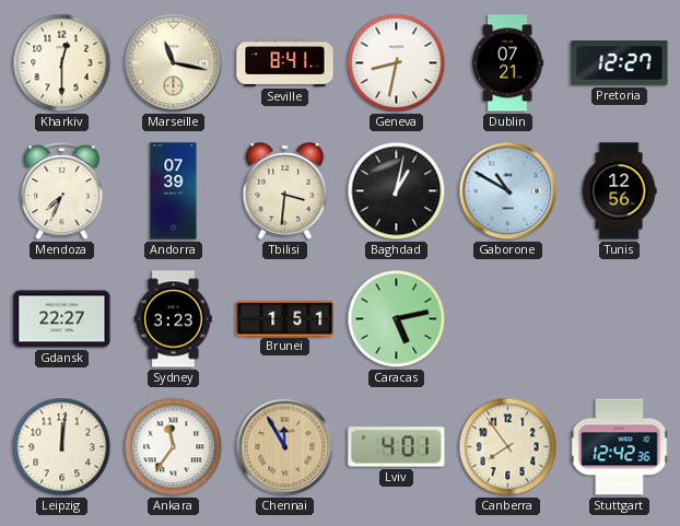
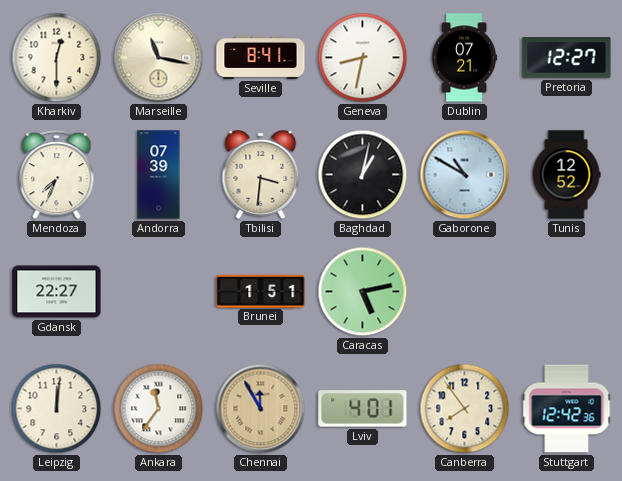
Tunis: 12:56 -> 12:52
Sydney: 3:23 -> none
